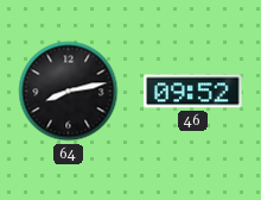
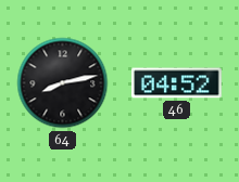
46: 09:52 -> 04:52
